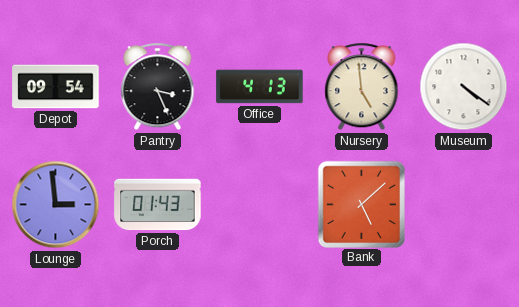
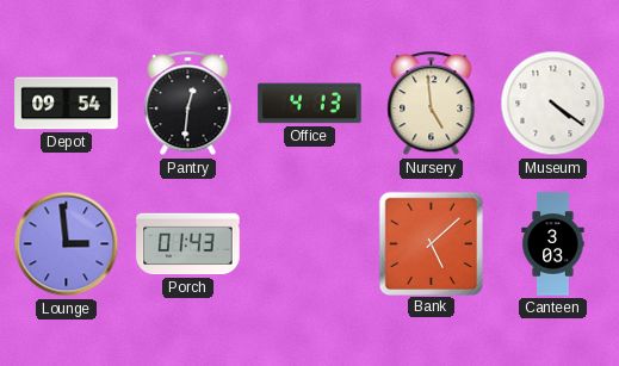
Pantry: 3:26 -> 12:31
Canteen: none -> 3:03
